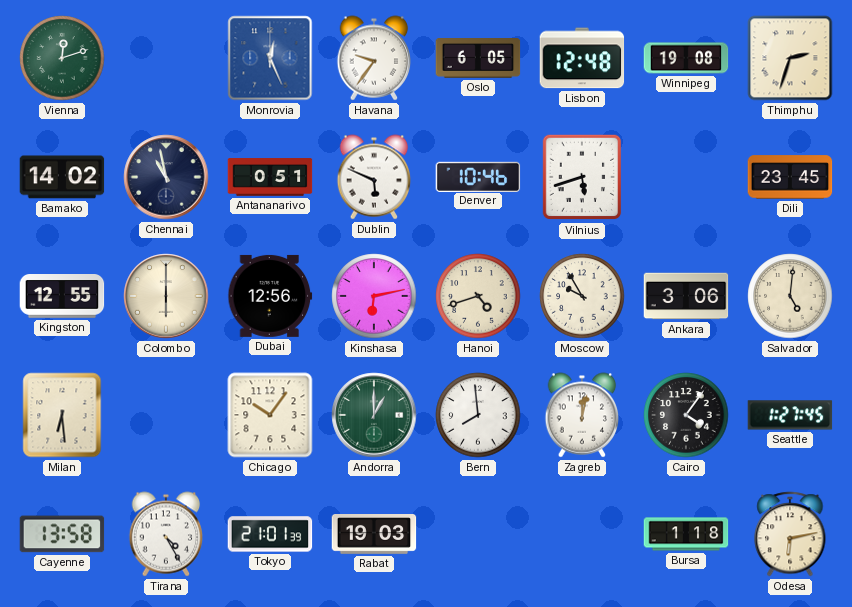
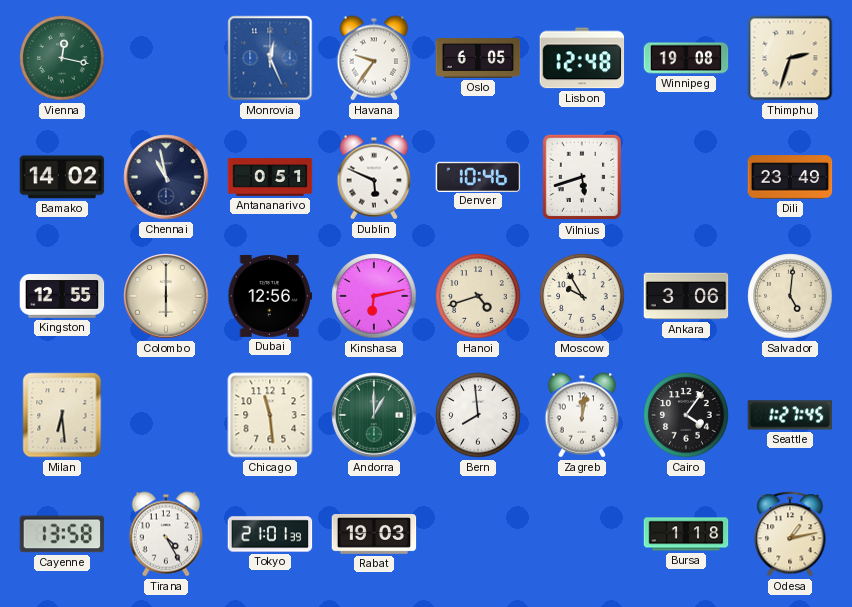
Vienna: 12:12 -> 12:17
Dili: 23:45 -> 23:49
Chicago: 10:06 -> 11:29
Odesa: 6:13 -> 1:13
